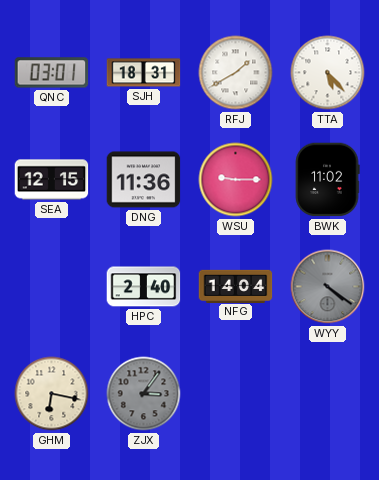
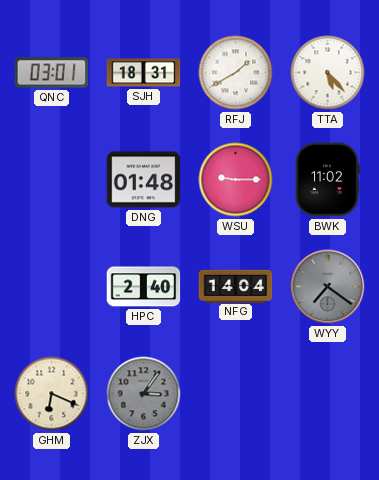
SEA: 12:15 -> none
DNG: 11:36 -> 01:48
WYY: 4:21 -> 7:21
GHM: 6:17 -> 6:19
